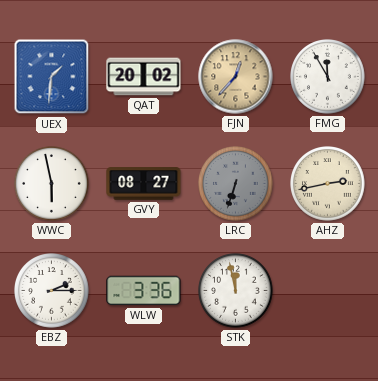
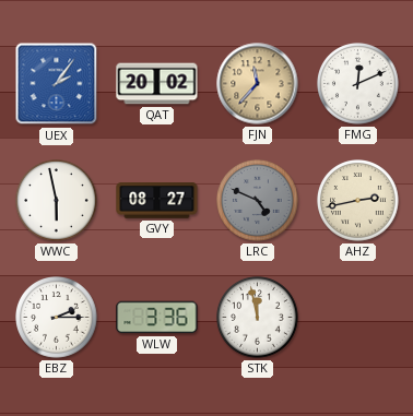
UEX: 1:31 -> 2:06
FJN: 12:37 -> 11:37
FMG: 11:55 -> 12:11
LRC: 6:33 -> 4:49
